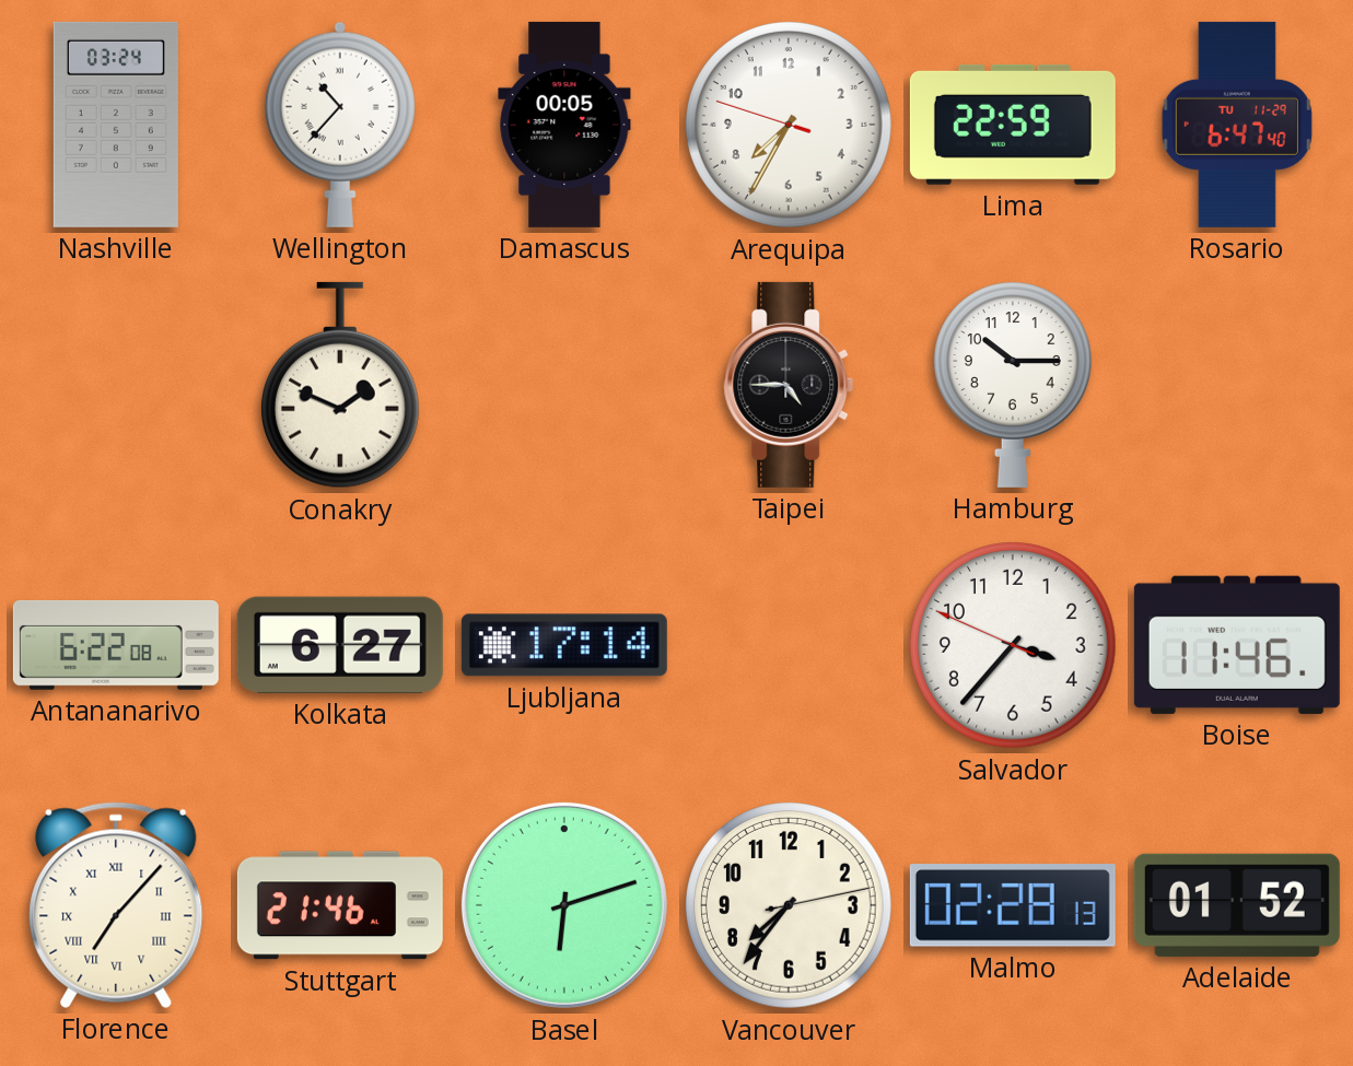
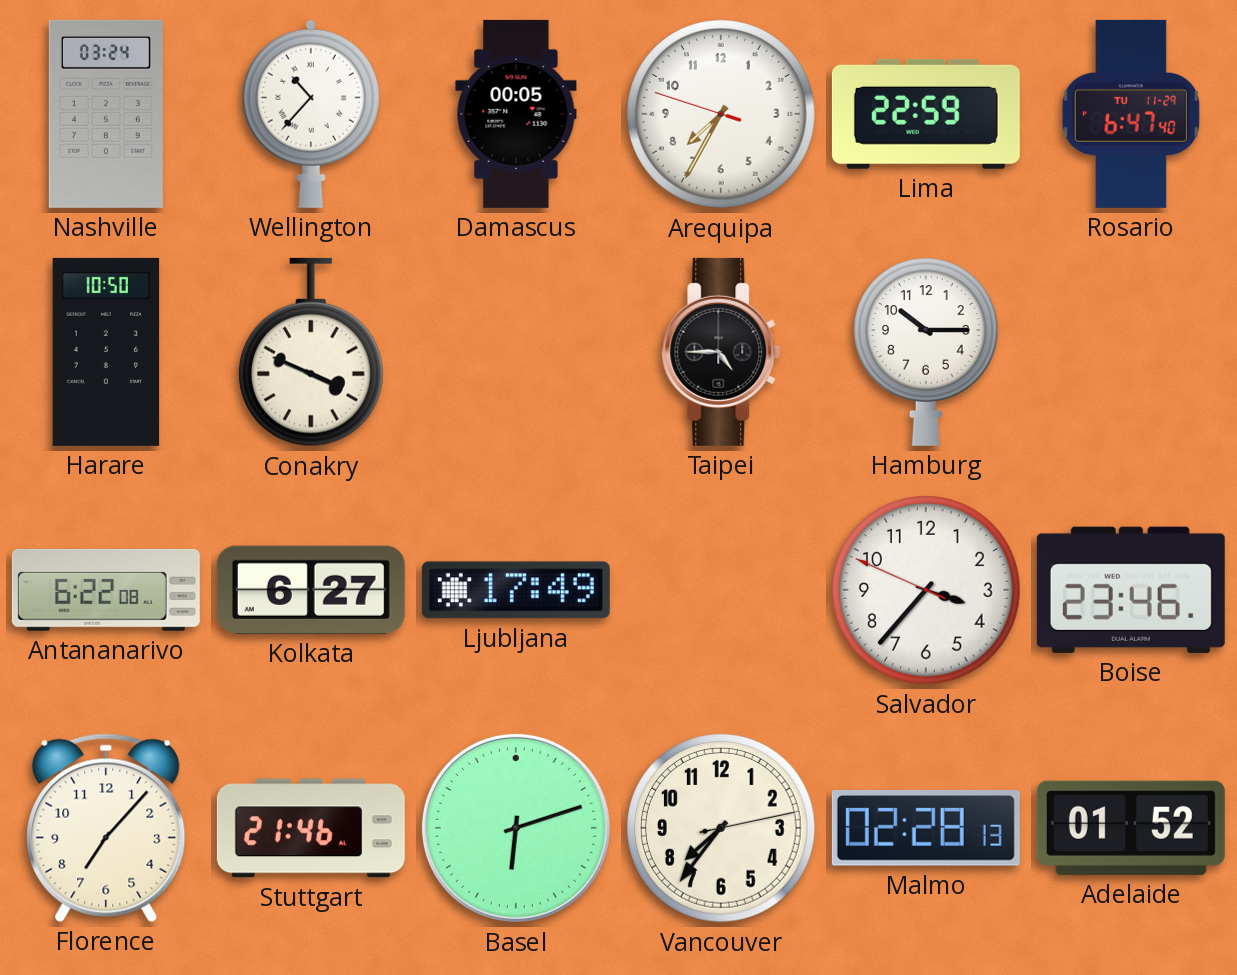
Harare: none -> 10:50
Conakry: 1:49 -> 3:49
Ljubljana: 17:14 -> 17:49
Boise: 11:46 -> 23:46
Florence numerals: Roman -> Arabic
